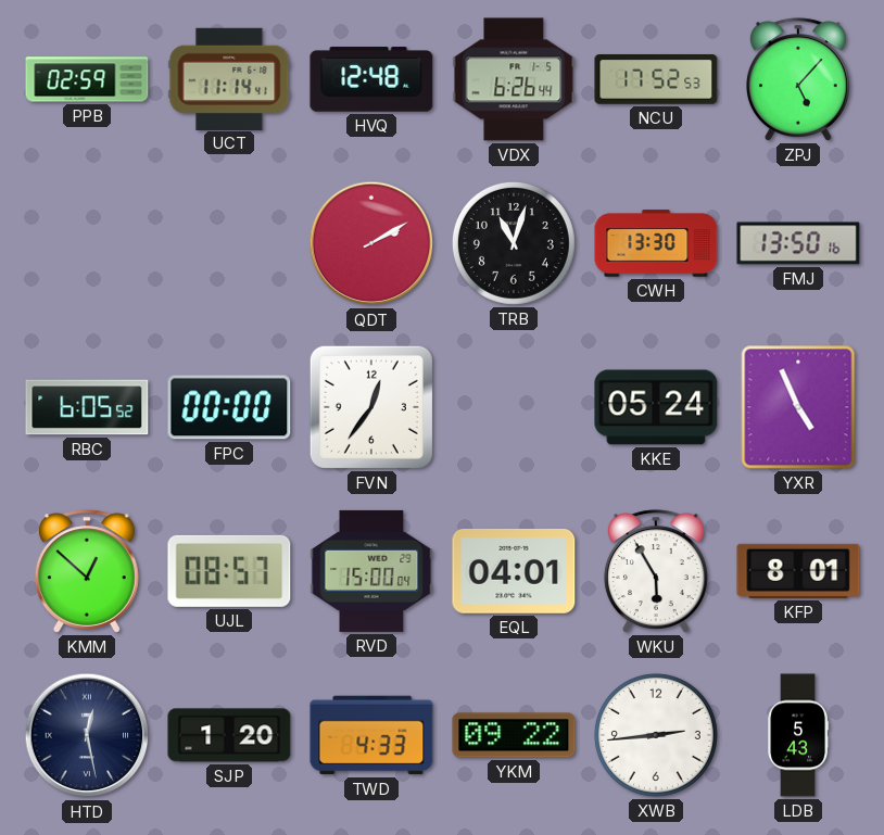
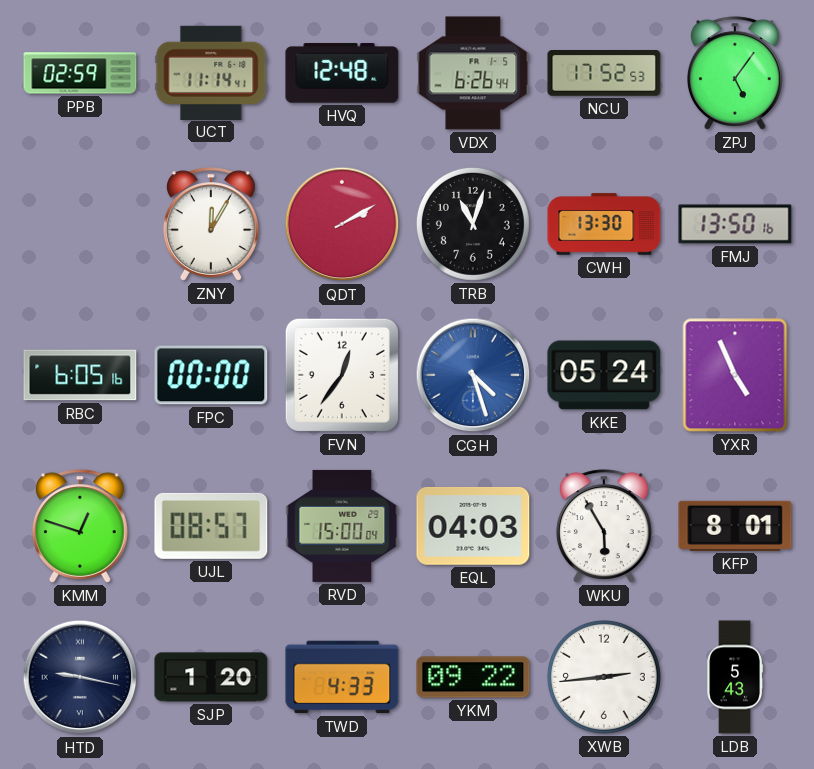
ZPJ: 5:07 -> 5:06
ZNY: none -> 12:05
RBC: 6:05:52 -> 6:05:16
CGH: none -> 4:27
KMM: 12:52 -> 12:48
EQL: 04:01 -> 04:03
HTD: 12:28 -> 9:17
